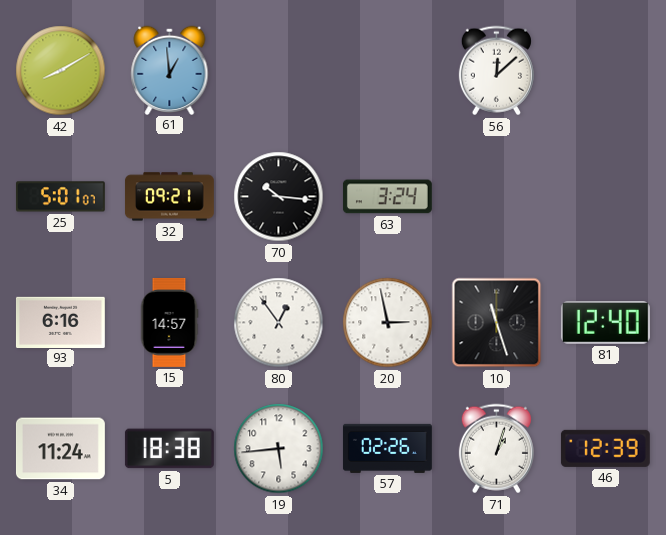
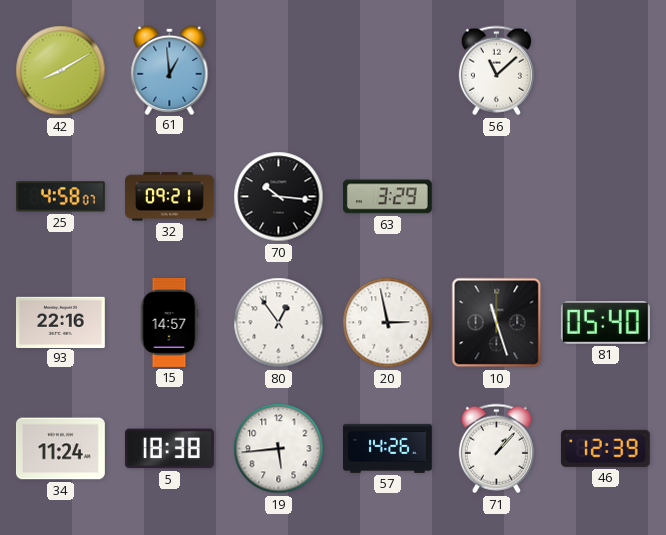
56: 12:08 -> 11:08
25: 5:01 -> 4:58
63: 3:24 -> 3:29
93: 6:16 -> 22:16
81: 12:40 -> 05:40
57: 02:26 -> 14:26
71: 1:03 -> 1:07
